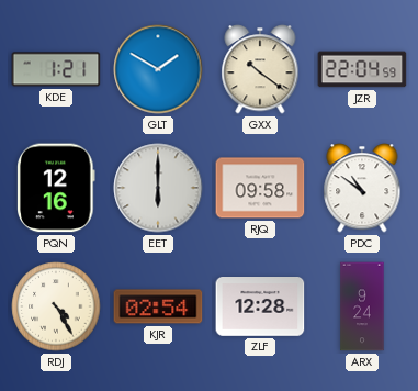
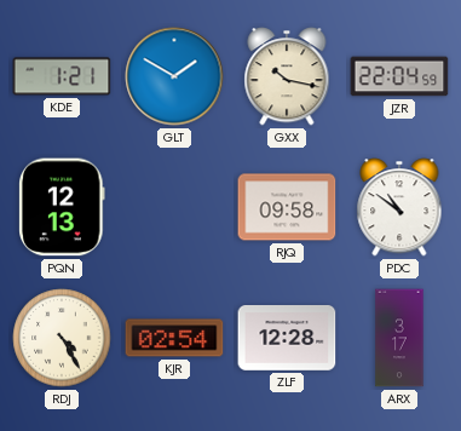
GXX: 10:21 -> 10:17
PQN: 12:16 -> 12:13
EET: 6:00 -> none
ARX: 9:24 -> 3:17
